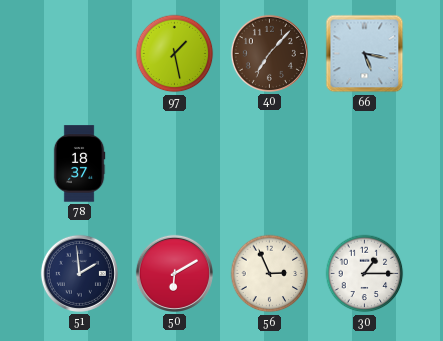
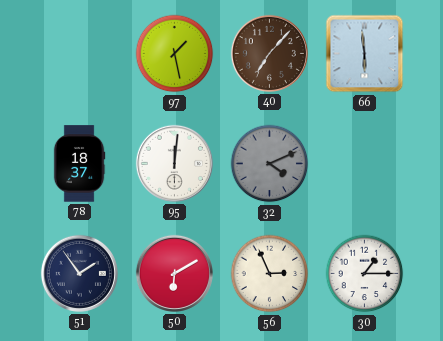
66: 5:17 -> 5:59
95: none -> 12:01
32: none -> 4:11
51: 1:59 -> 1:54
